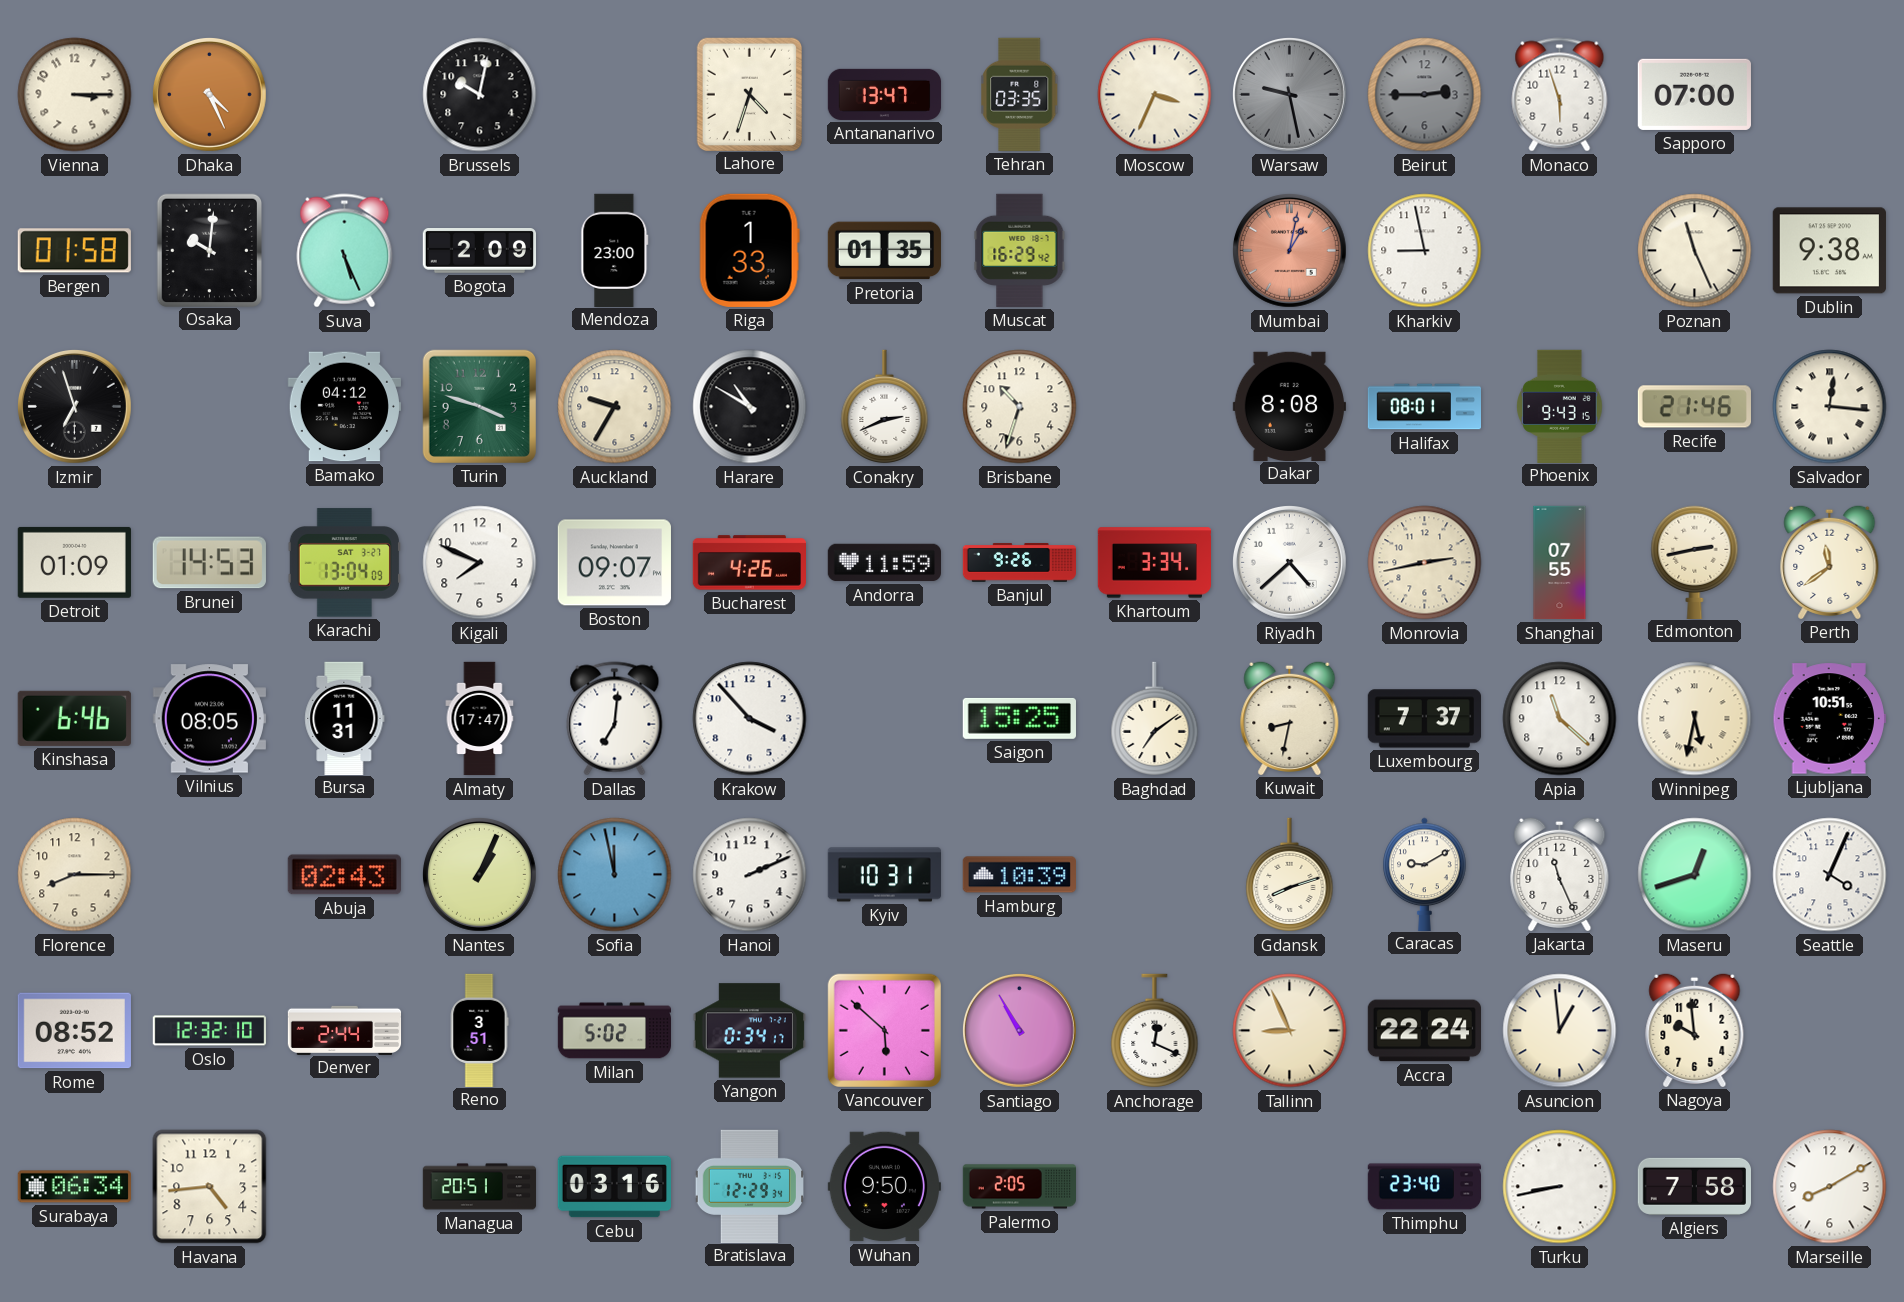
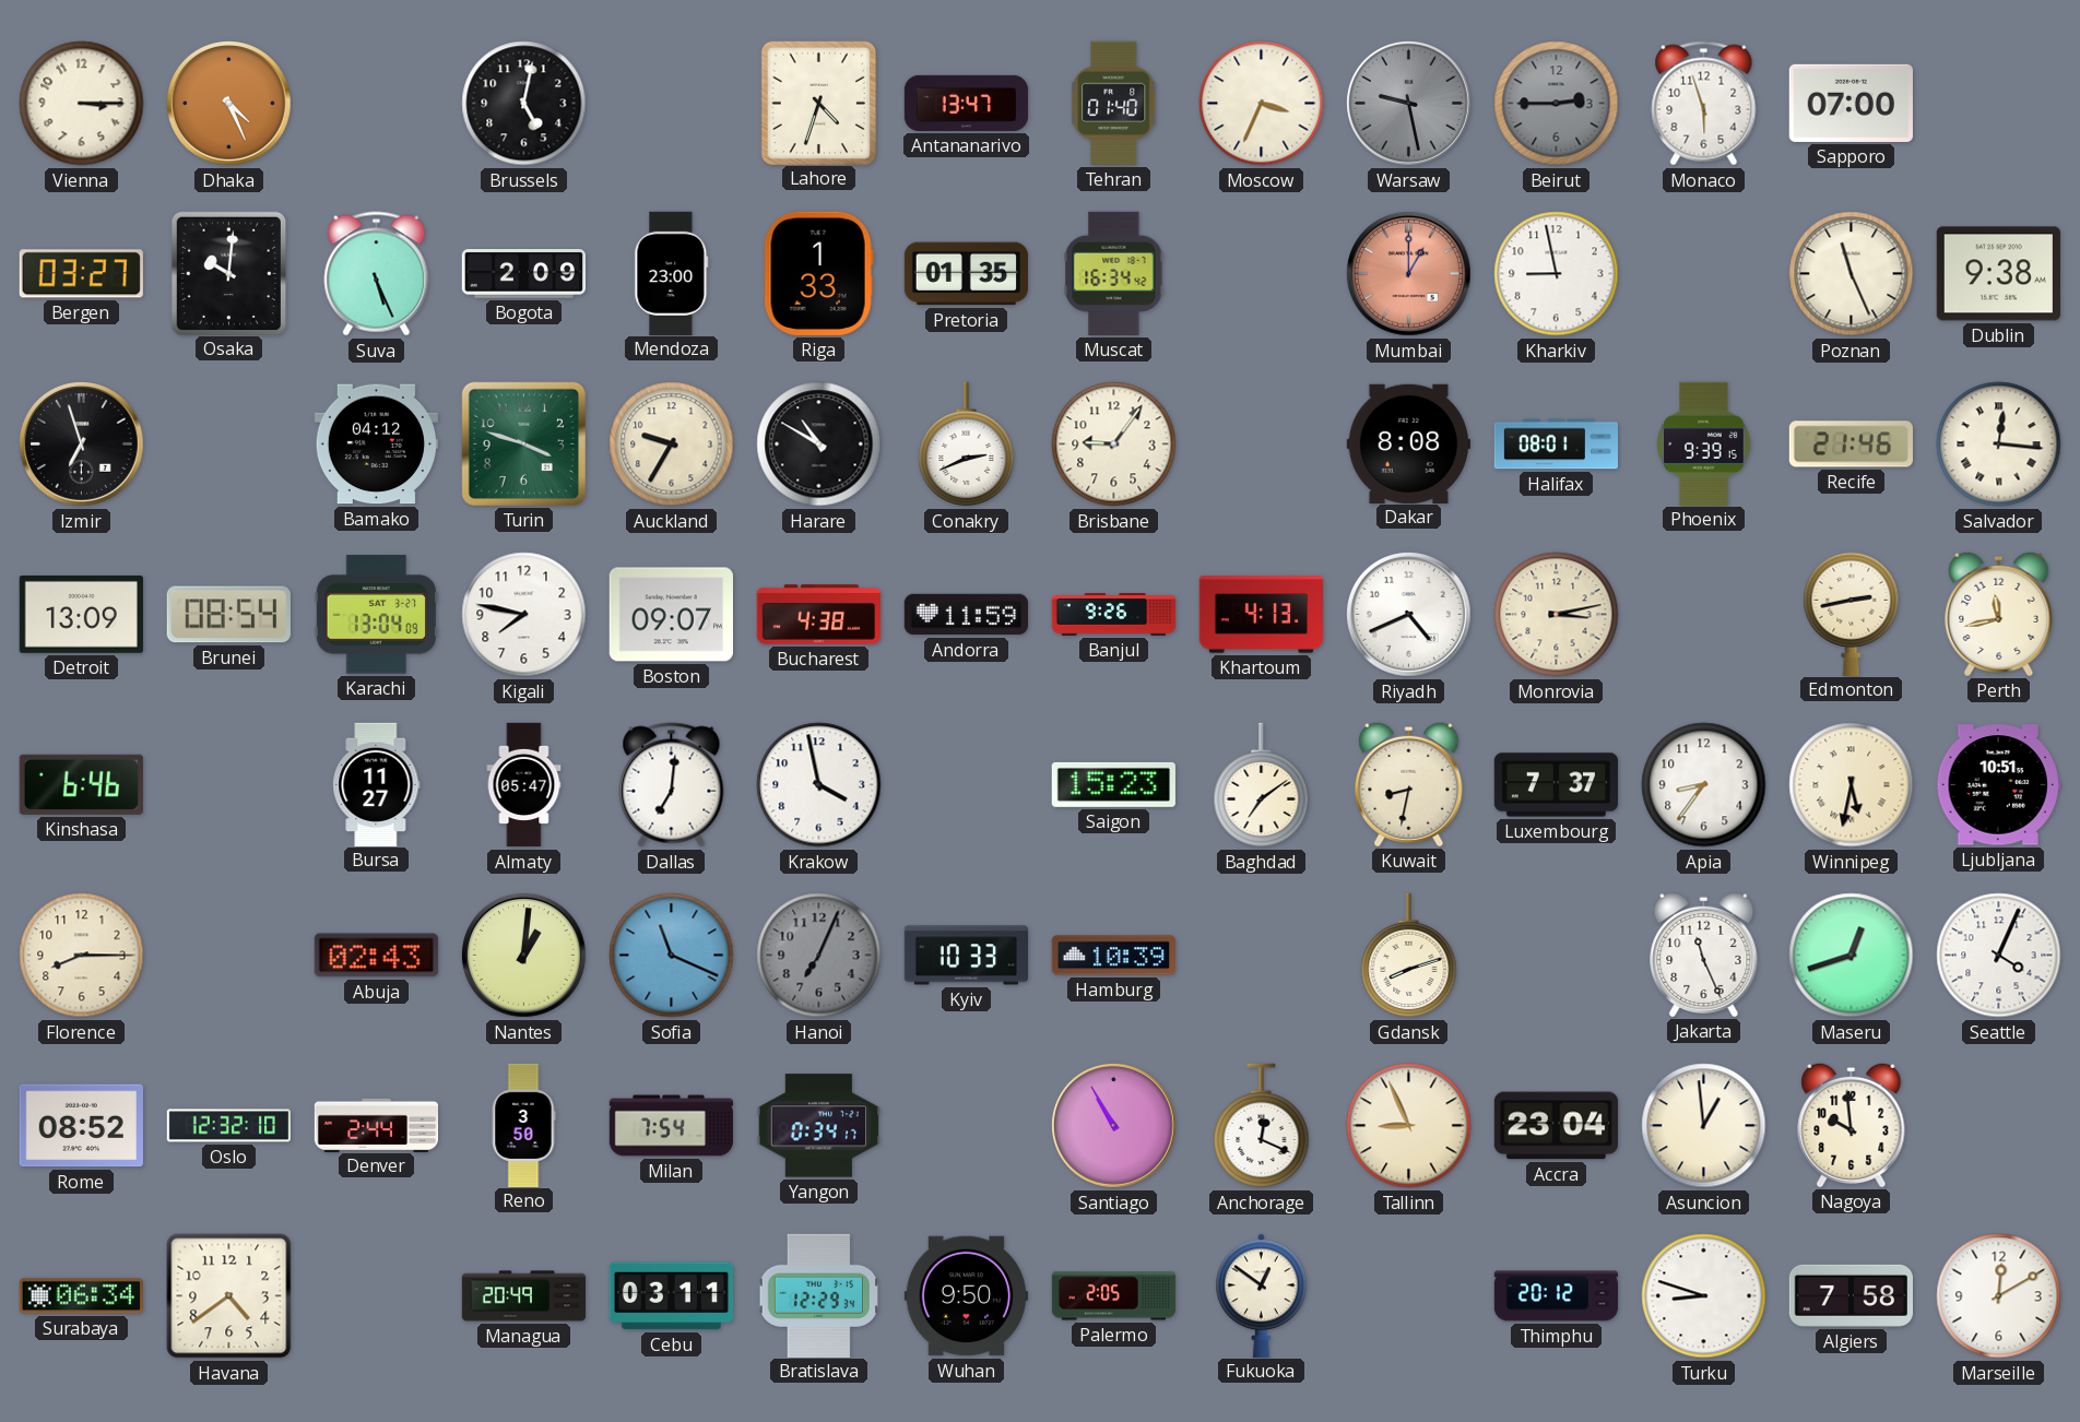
Brussels: 10:02 -> 5:02
Tehran: 03:35 -> 01:40
Bergen: 01:58 -> 03:27
Muscat: 16:29 -> 16:34
Mumbai: 1:02 -> 1:00
Brisbane: 10:33 -> 9:06
Phoenix: 9:43 -> 9:39
Detroit: 01:09 -> 13:09
Brunei: 14:53 -> 08:54
Kigali: 7:49 -> 7:47
Bucharest: 4:26 -> 4:38
Khartoum: 3:34 -> 4:13
Riyadh: 4:38 -> 4:41
Monrovia: 2:43 -> 3:13
Shanghai: 07:55 -> none
Perth: 11:39 -> 11:43
Vilnius: 08:05 -> none
Bursa: 11:31 -> 11:27
Almaty: 17:47 -> 05:47
Krakow: 3:53 -> 3:58
Saigon: 15:25 -> 15:23
Apia: 11:22 -> 8:36
Nantes: 1:04 -> 1:01
Sofia: 11:58 -> 11:19
Hanoi: 2:11 -> 7:04
Hanoi dial: white -> grey
Kyiv: 10:31 -> 10:33
Caracas: 9:10 -> none
Reno: 3:51 -> 3:50
Milan: 5:02 -> 7:54
Vancouver: 5:52 -> none
Accra: 22:24 -> 23:04
Havana: 4:44 -> 4:39
Managua: 20:51 -> 20:49
Cebu: 03:16 -> 03:11
Fukuoka: none -> 12:51
Thimphu: 23:40 -> 20:12
Turku: 8:43 -> 8:48
Marseille: 8:10 -> 12:10
